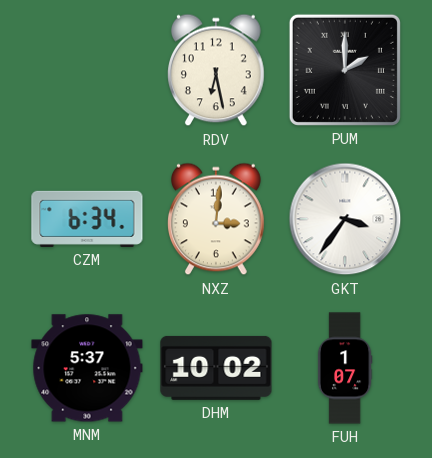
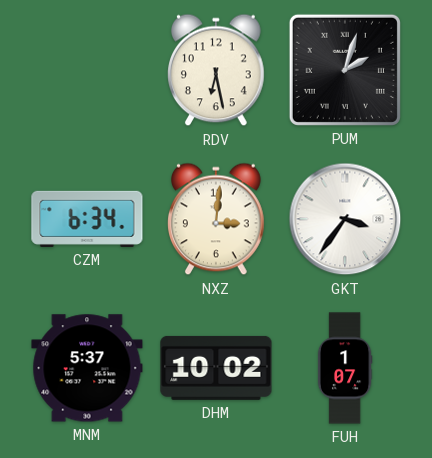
PUM: 2:00 -> 2:03
